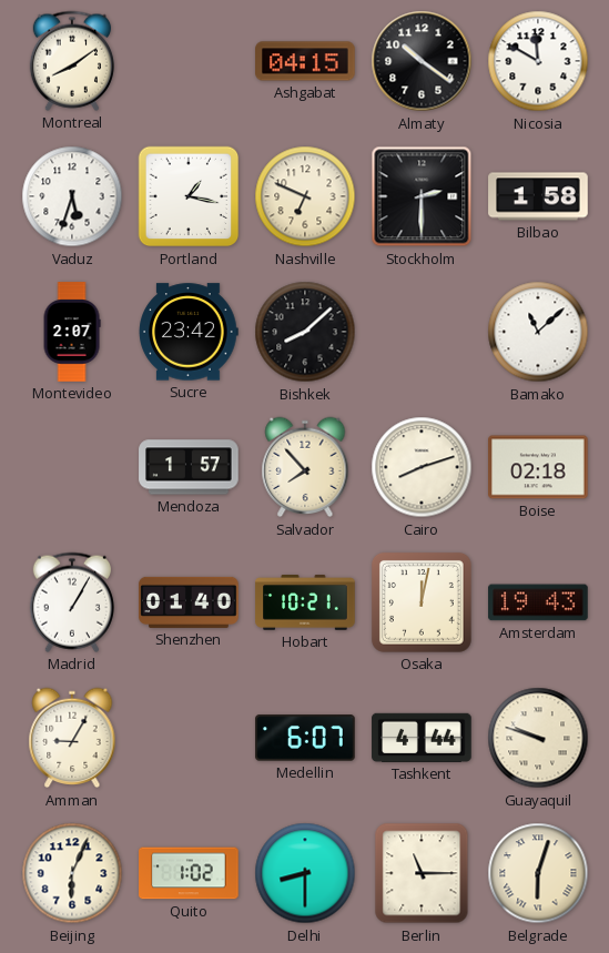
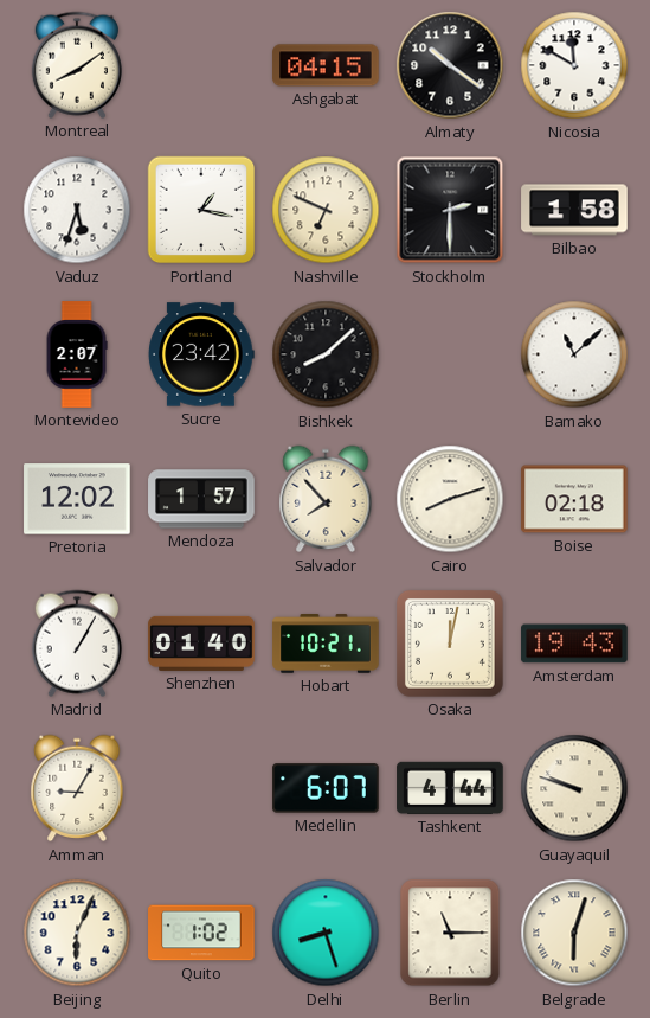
Pretoria: none -> 12:02
Delhi: 8:30 -> 8:27
